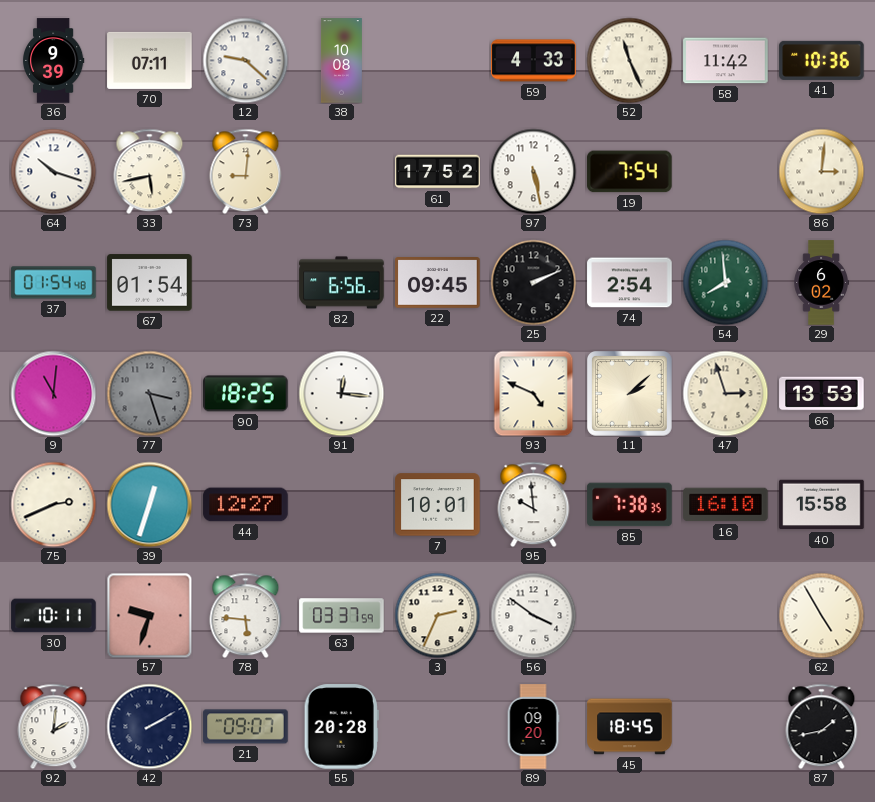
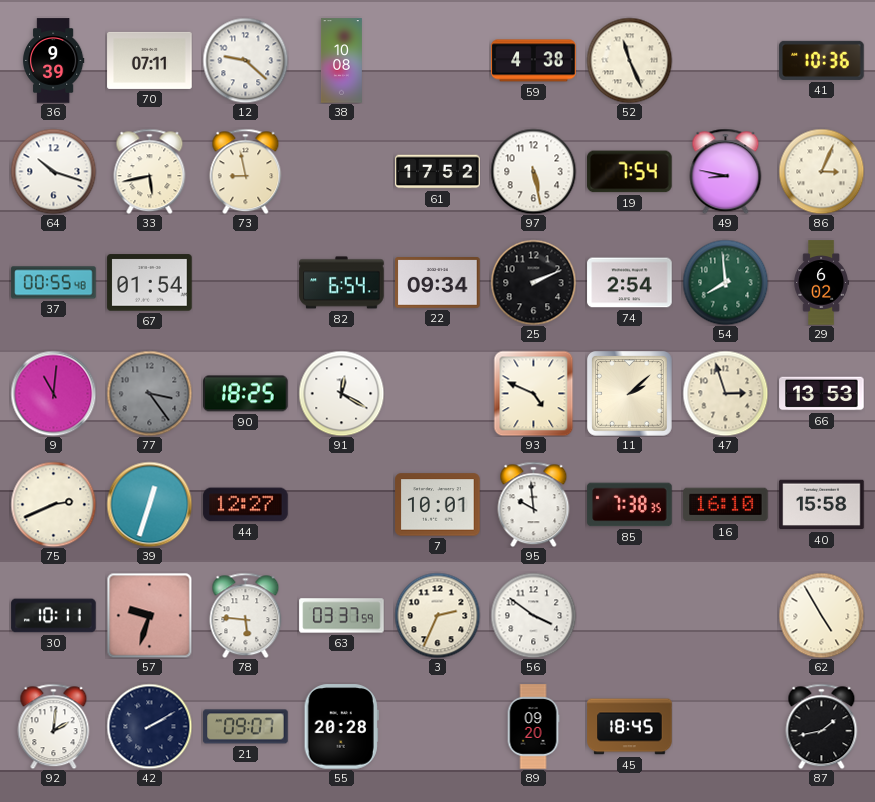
59: 4:33 -> 4:38
58: 11:42 -> none
73: 9:01 -> 8:58
49: none -> 8:47
86: 3:01 -> 3:04
37: 01:54 -> 00:55
82: 6:56 -> 6:54
22: 09:45 -> 09:34
77: 3:27 -> 3:24
91: 12:16 -> 12:20
